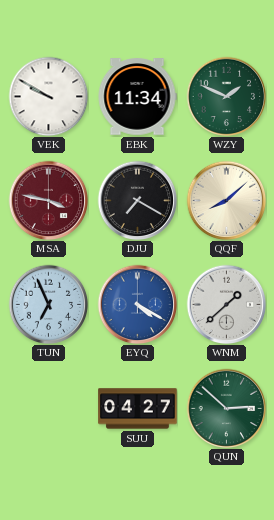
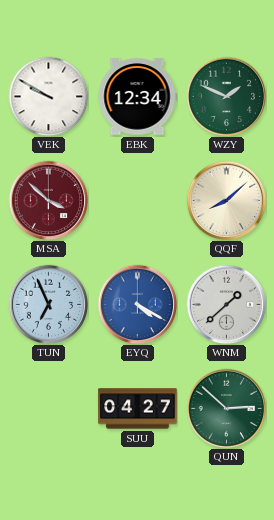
EBK: 11:34 -> 12:34
MSA: 3:47 -> 3:52
DJU: 7:20 -> none
